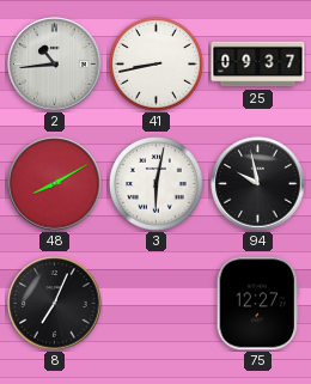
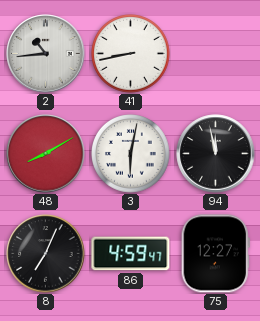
25: 09:37 -> none
94: 9:58 -> 11:58
86: none -> 4:59
